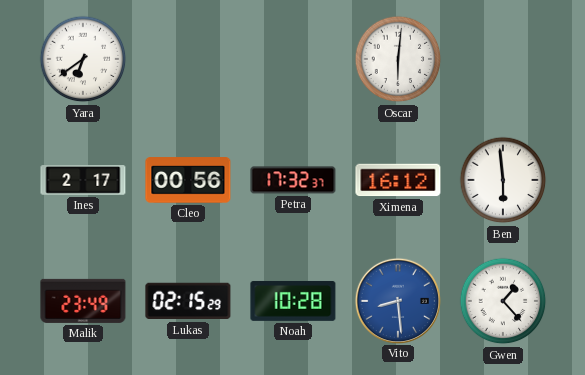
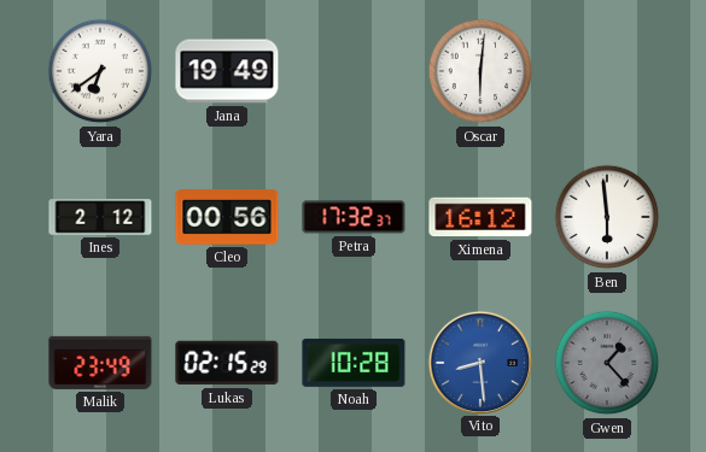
Jana: none -> 19:49
Ines: 2:17 -> 2:12
Gwen dial: white -> grey
